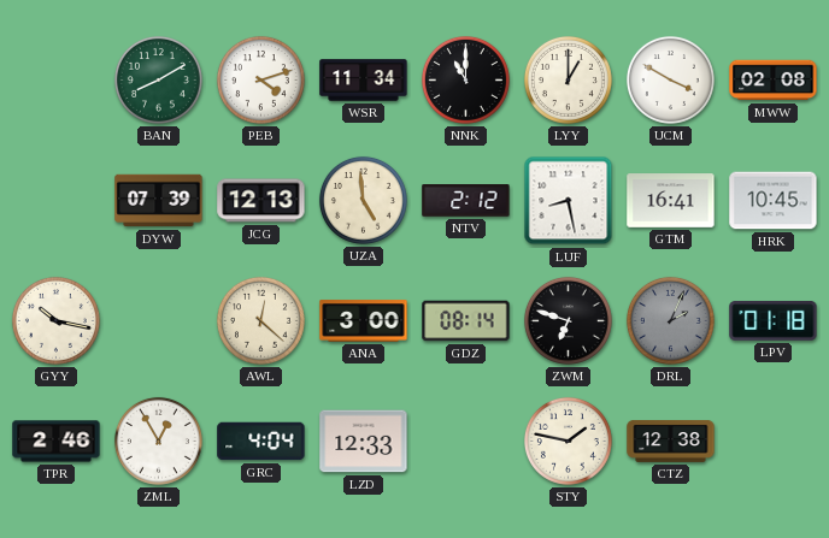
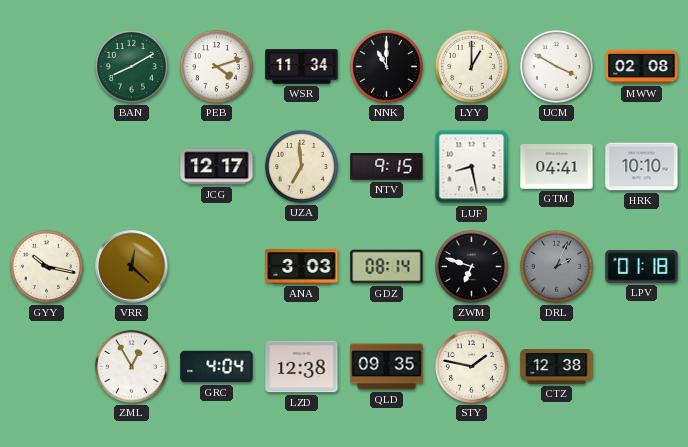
DYW: 07:39 -> none
JCG: 12:13 -> 12:17
UZA: 4:59 -> 6:59
NTV: 2:12 -> 9:15
GTM: 16:41 -> 04:41
HRK: 10:45 -> 10:10
VRR: none -> 12:22
AWL: 12:22 -> none
ANA: 3:00 -> 3:03
TPR: 2:46 -> none
LZD: 12:33 -> 12:38
QLD: none -> 09:35
